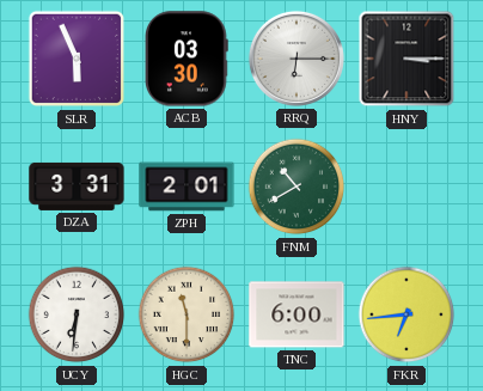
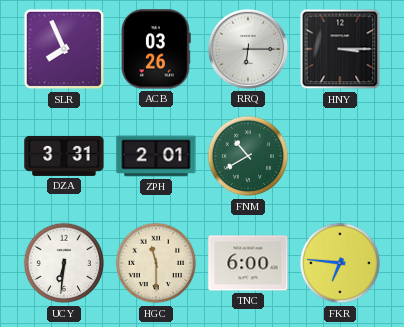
SLR: 5:56 -> 7:56
ACB: 03:30 -> 03:26
FKR: 6:44 -> 6:46
